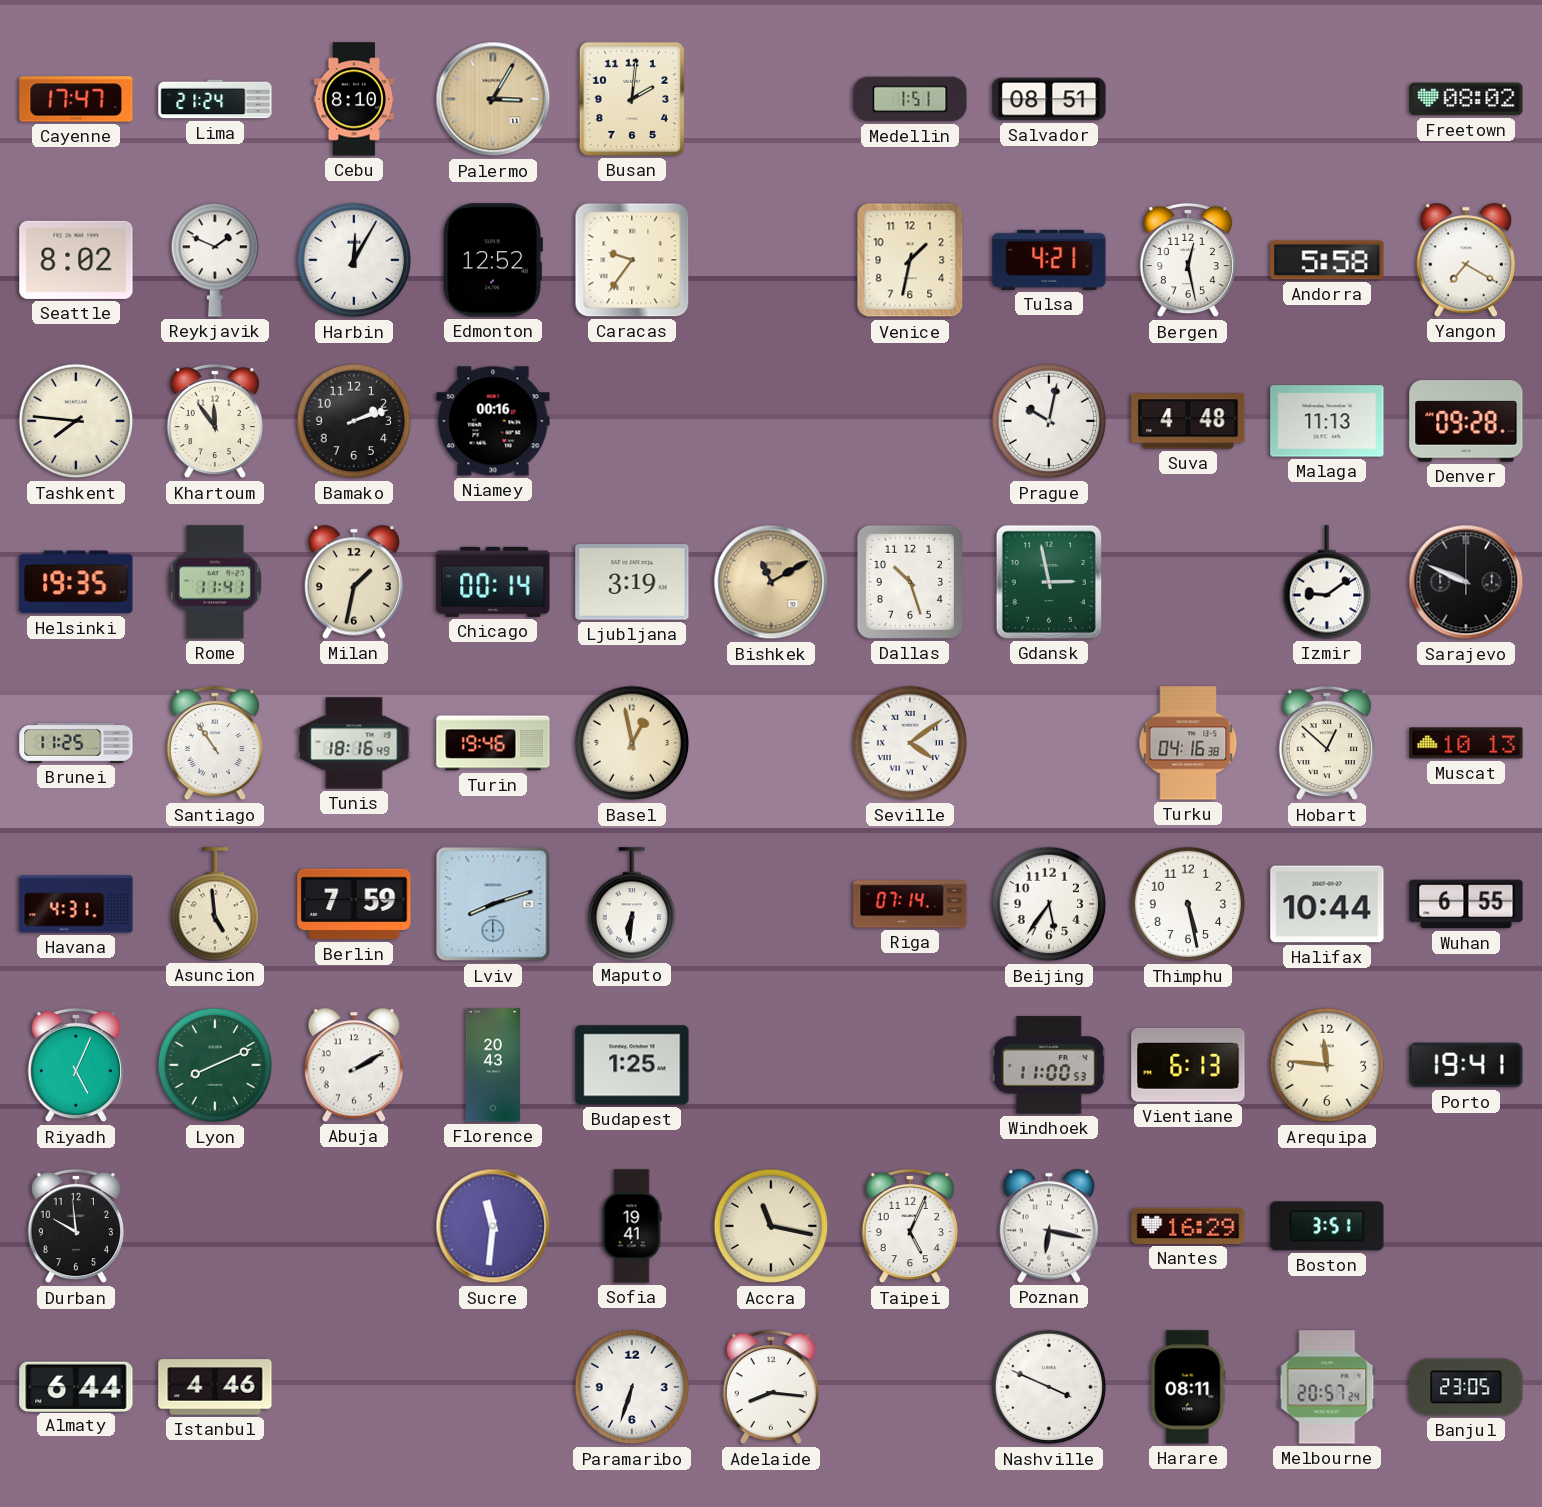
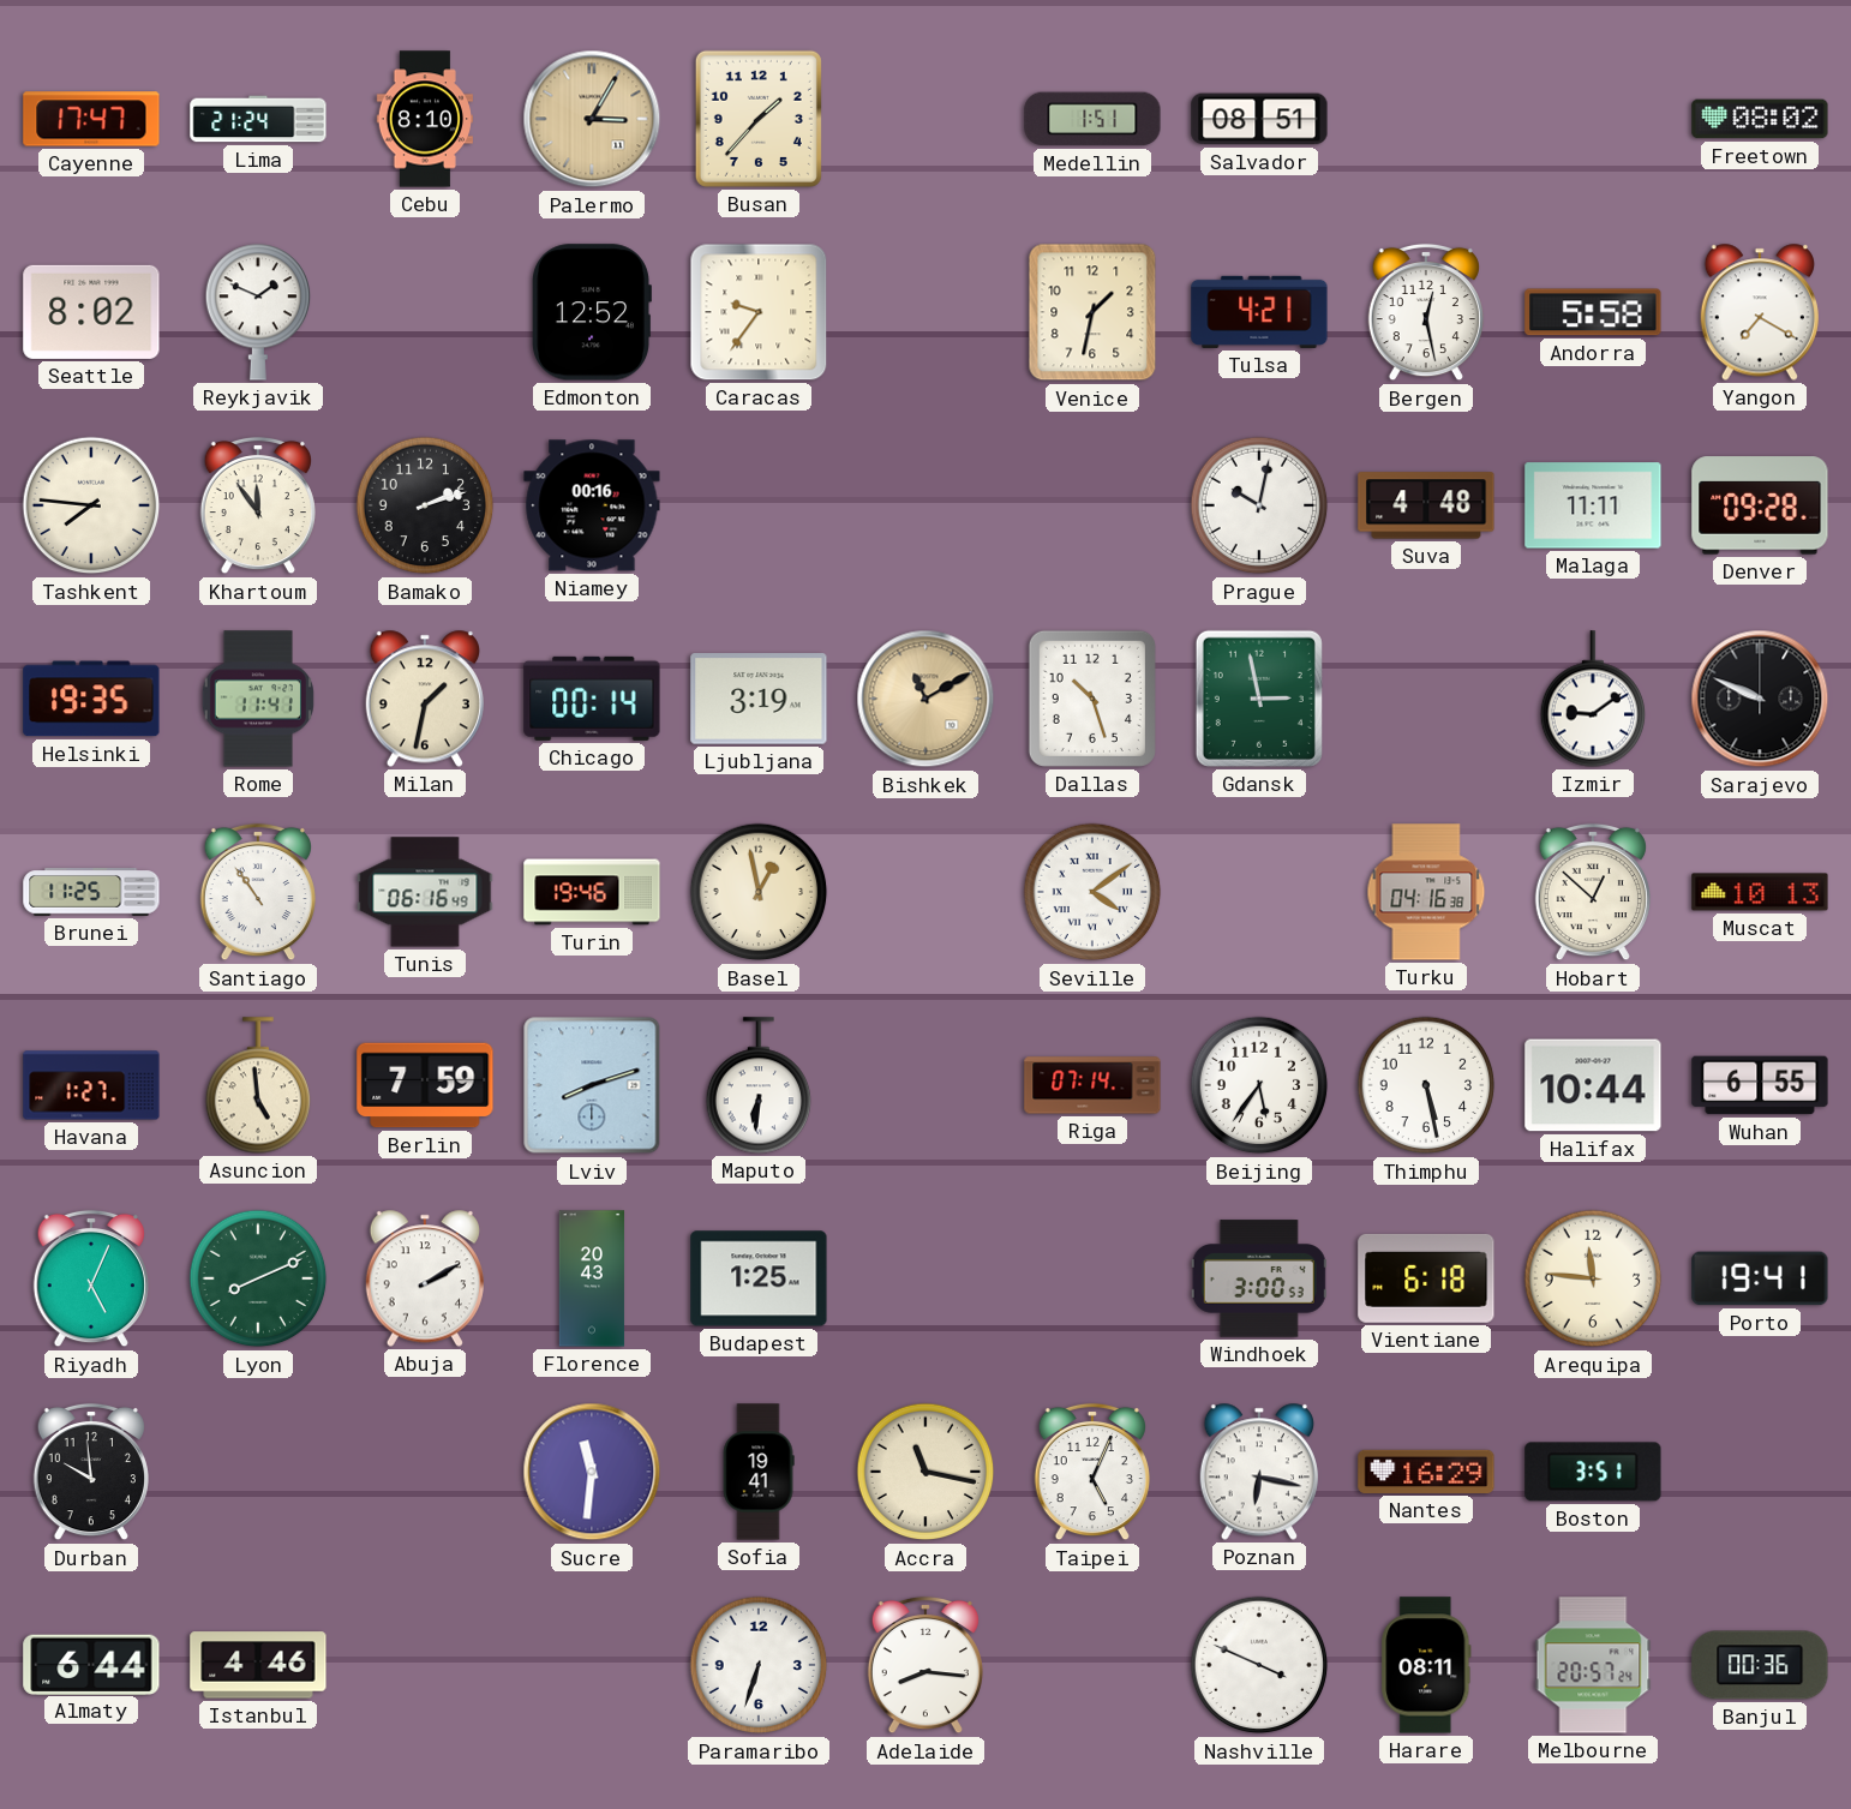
Busan: 2:01 -> 1:37
Harbin: 12:05 -> none
Malaga: 11:13 -> 11:11
Tunis: 18:16 -> 06:16
Havana: 4:31 -> 1:27
Windhoek: 11:00 -> 3:00
Vientiane: 6:13 -> 6:18
Banjul: 23:05 -> 00:36
